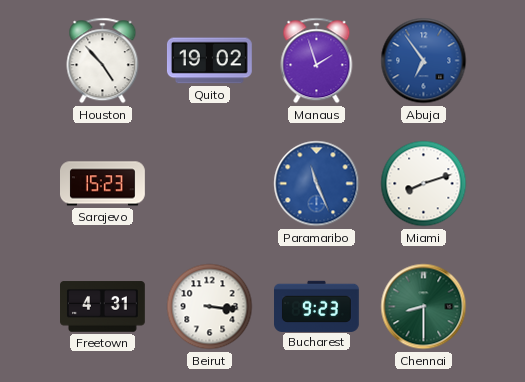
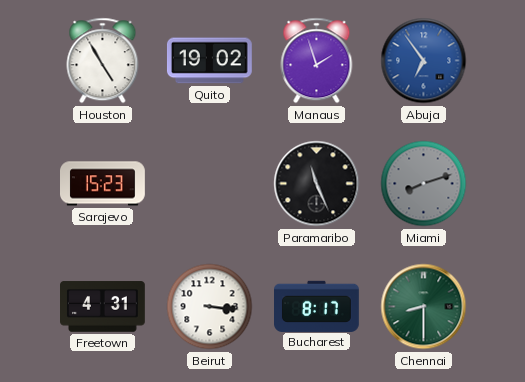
Houston: 4:53 -> 4:55
Paramaribo dial: blue -> black
Miami dial: white -> grey
Bucharest: 9:23 -> 8:17
